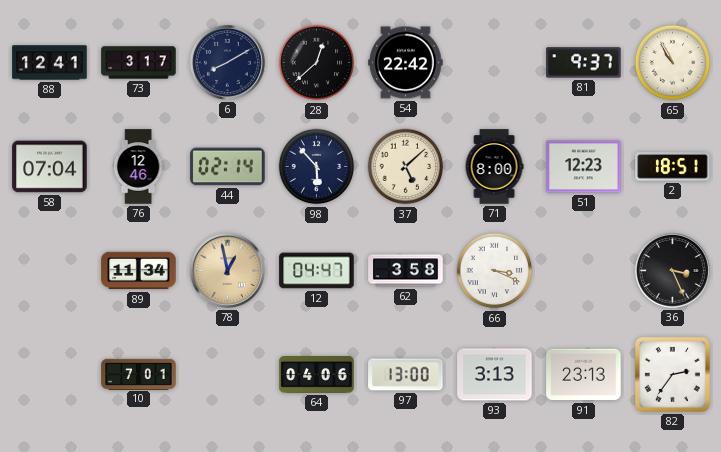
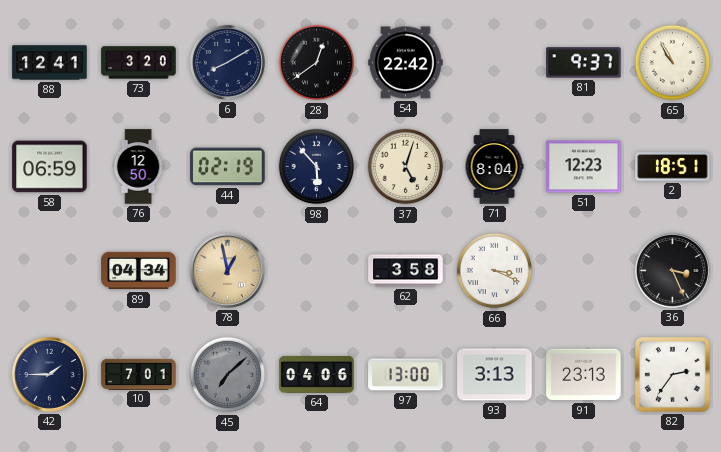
73: 3:17 -> 3:20
28: 12:38 -> 12:39
58: 07:04 -> 06:59
76: 12:46 -> 12:50
44: 02:14 -> 02:19
37: 5:08 -> 5:03
71: 8:00 -> 8:04
89: 11:34 -> 04:34
12: 04:47 -> none
42: none -> 1:45
45: none -> 7:08
